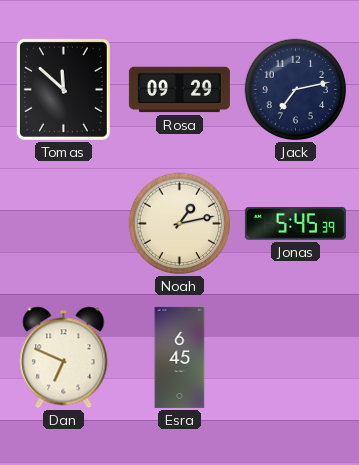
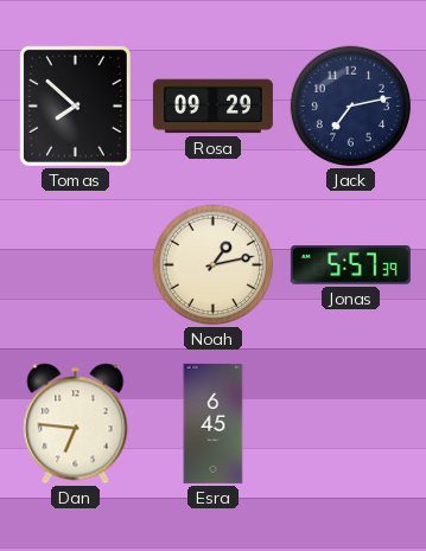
Tomas: 11:52 -> 7:52
Jonas: 5:45 -> 5:57
Dan: 6:49 -> 6:46
